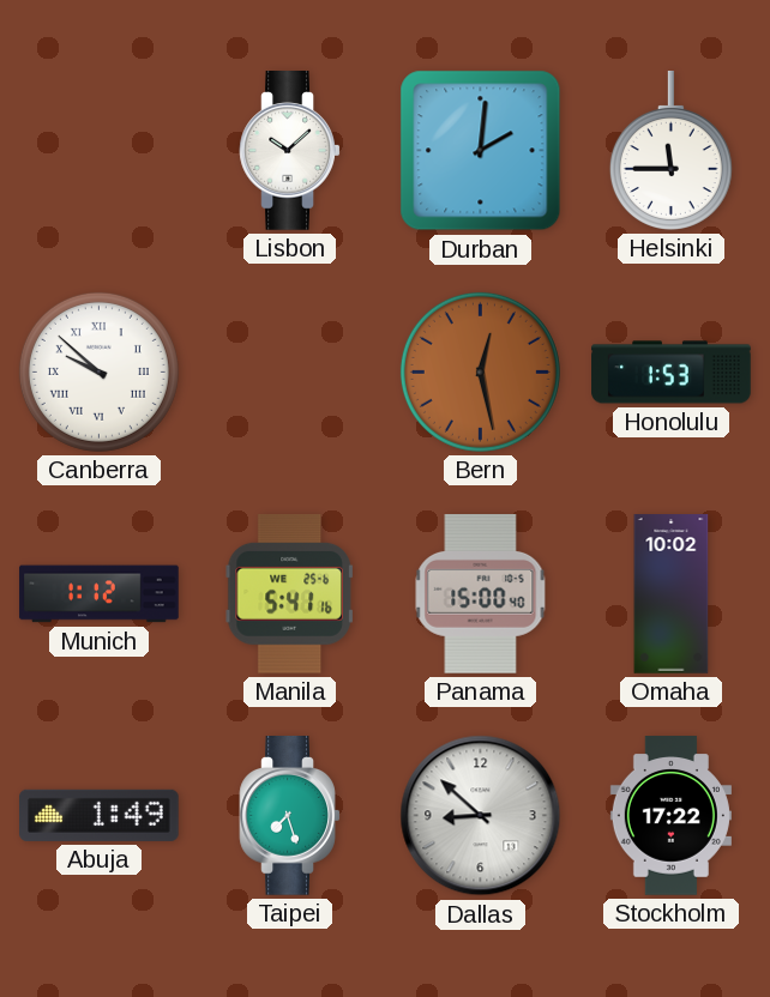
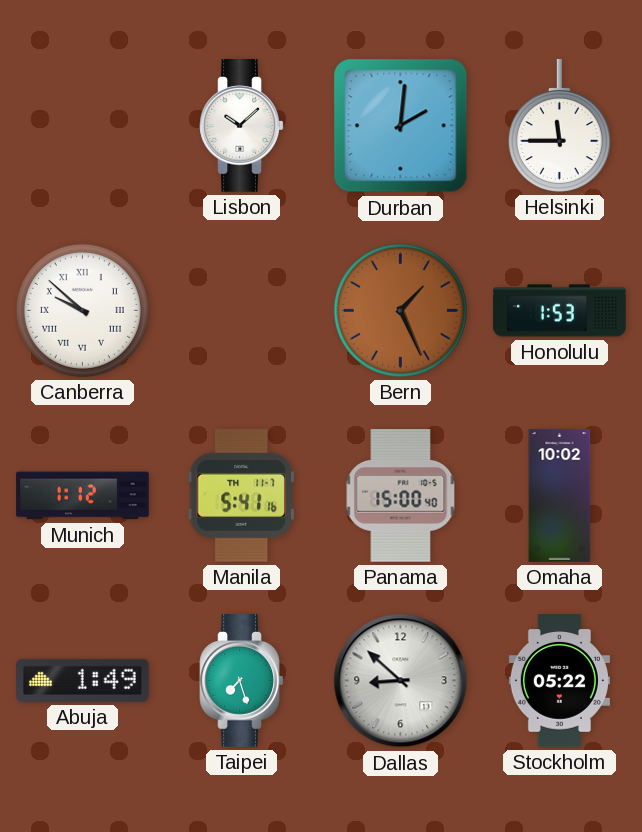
Bern: 12:28 -> 1:26
Manila date: WE 25-6 -> TH 11-7
Stockholm: 17:22 -> 05:22
